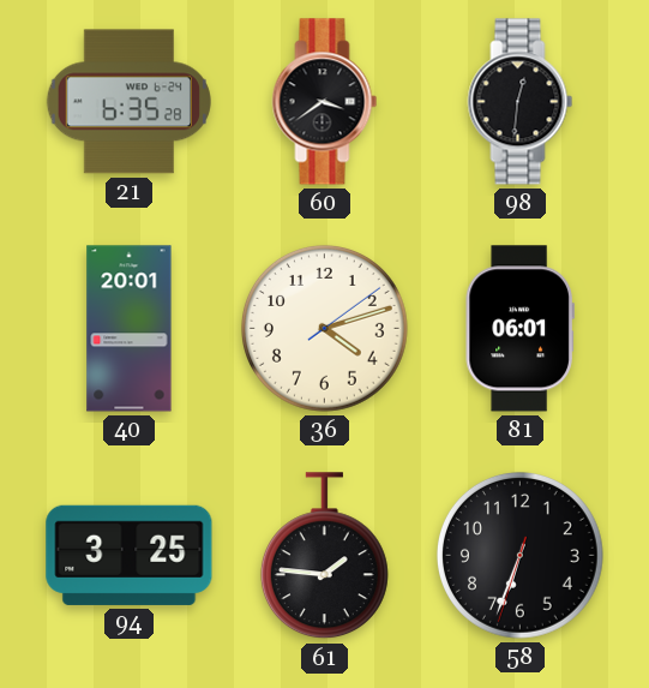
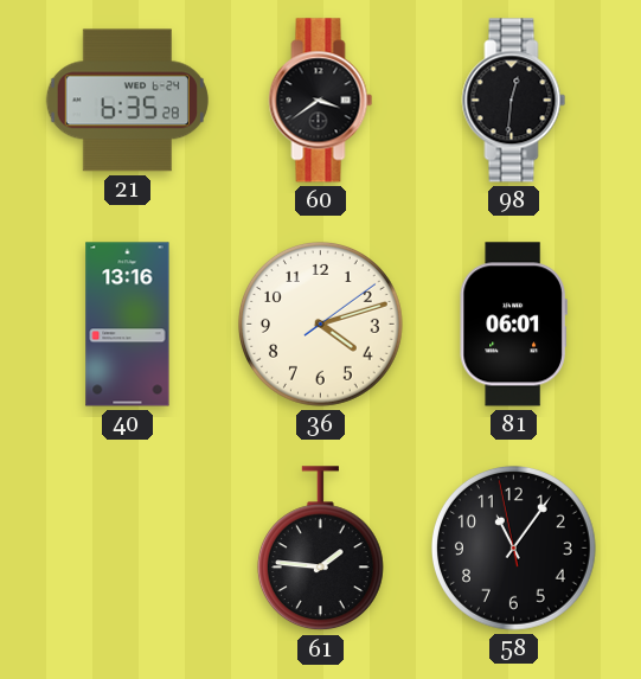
40: 20:01 -> 13:16
94: 3:25 -> none
58: 6:33 -> 11:05
